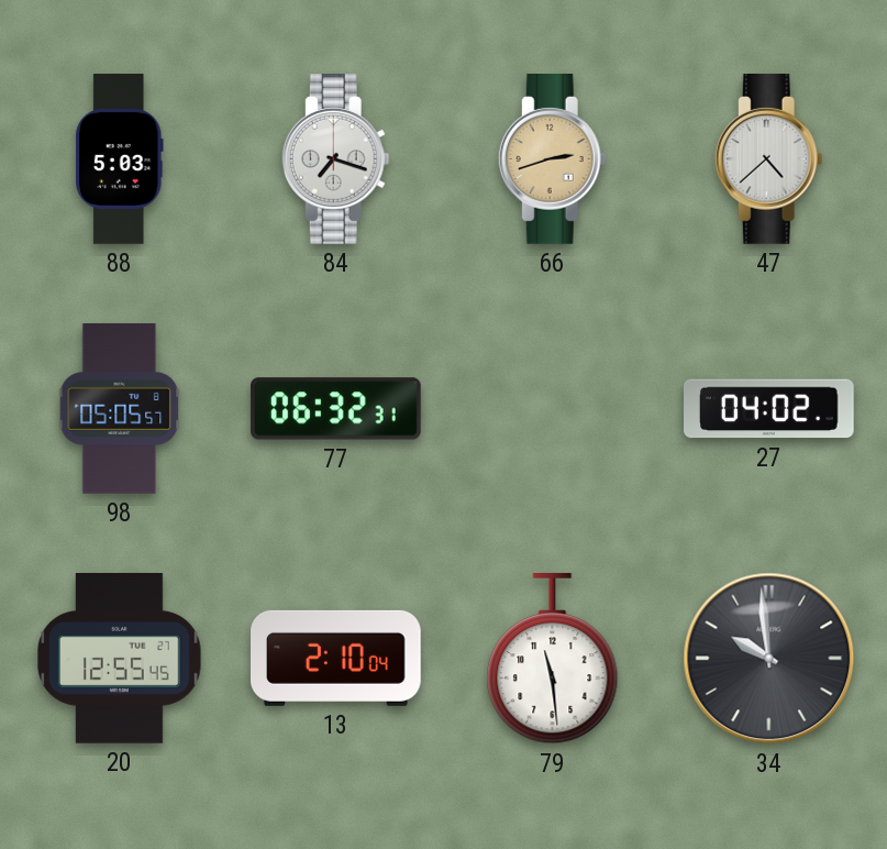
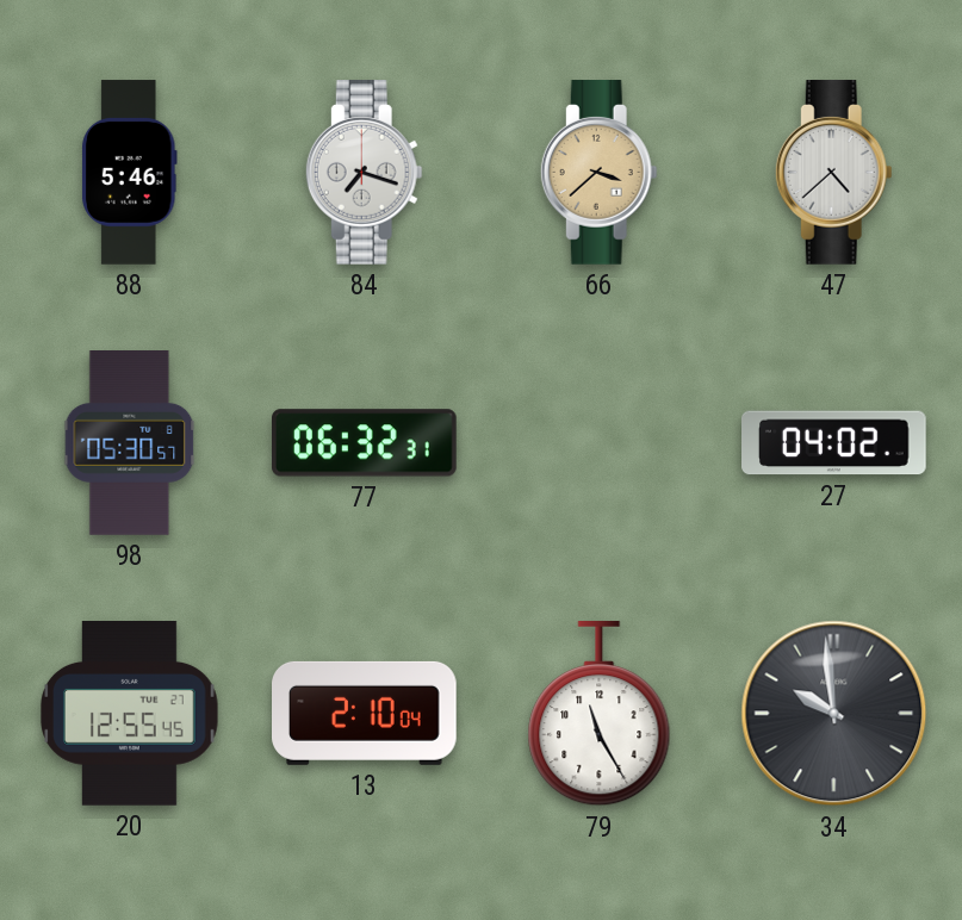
88: 5:03 -> 5:46
66: 2:42 -> 3:38
98: 05:05 -> 05:30
79: 11:29 -> 11:25
